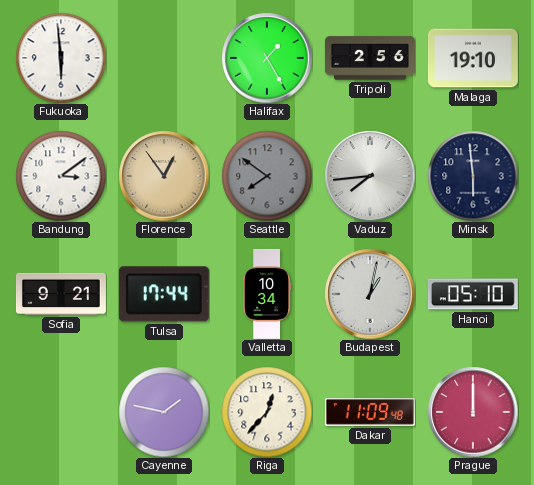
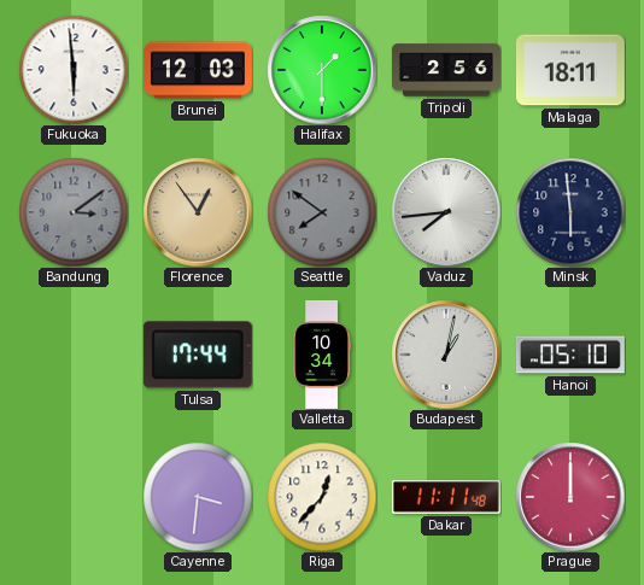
Brunei: none -> 12:03
Halifax: 1:25 -> 1:30
Malaga: 19:10 -> 18:11
Bandung dial: white -> grey
Sofia: 9:21 -> none
Cayenne: 1:47 -> 3:31
Dakar: 11:09 -> 11:11
